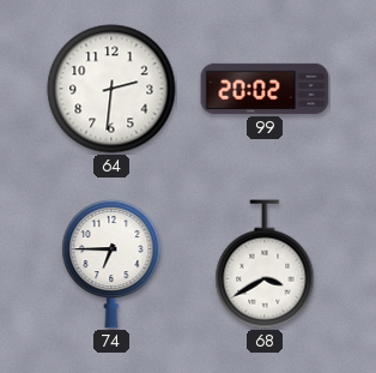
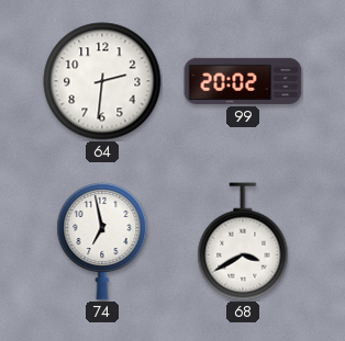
74: 6:45 -> 6:58
